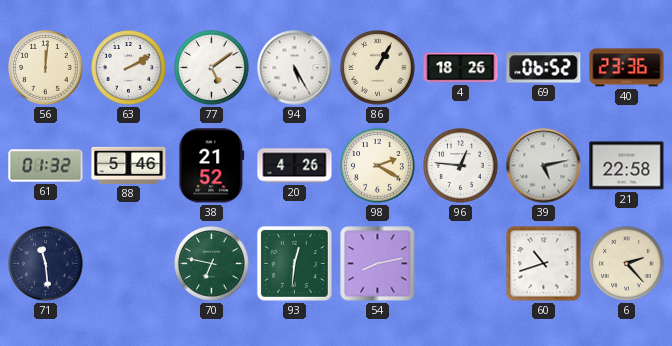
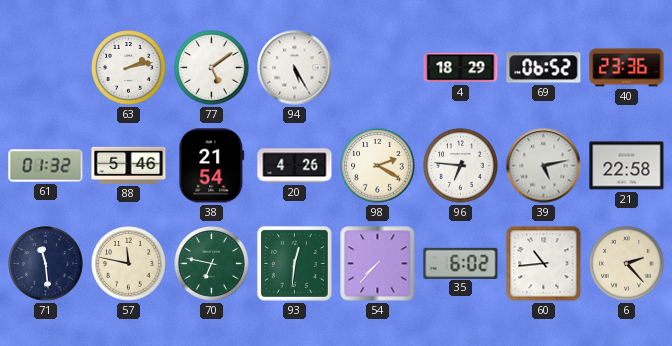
56: 12:01 -> none
63: 2:10 -> 2:13
86: 1:05 -> none
4: 18:26 -> 18:29
38: 21:52 -> 21:54
96: 12:46 -> 6:46
57: none -> 11:47
54: 8:13 -> 7:37
35: none -> 6:02
60: 10:42 -> 10:44
